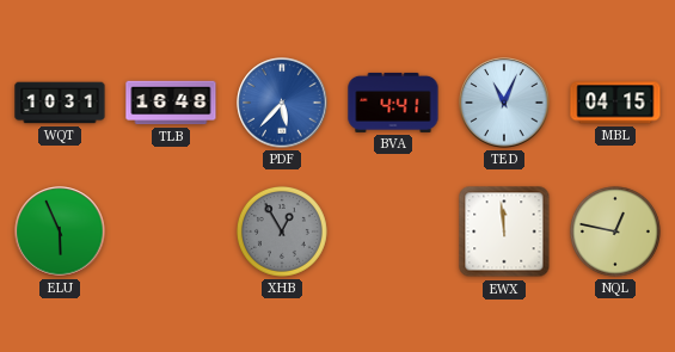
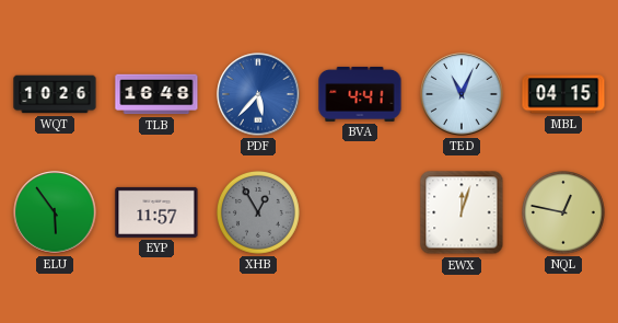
WQT: 10:31 -> 10:26
ELU: 5:56 -> 5:54
EYP: none -> 11:57
EWX: 11:59 -> 12:03
